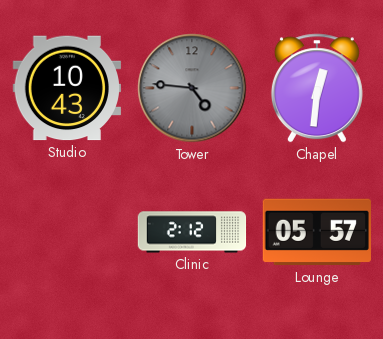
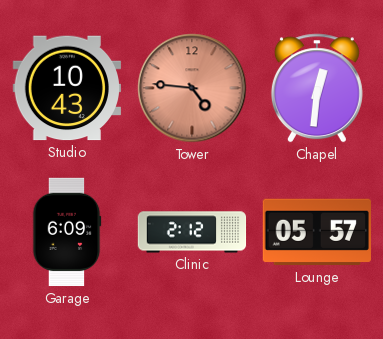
Tower dial: grey -> salmon
Garage: none -> 6:09
